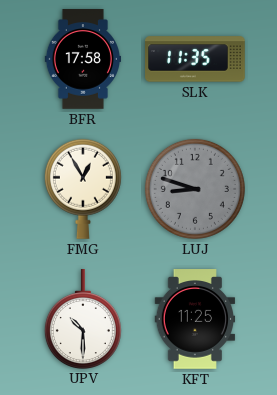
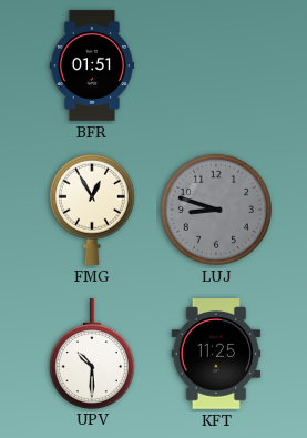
BFR: 17:58 -> 01:51
SLK: 11:35 -> none
